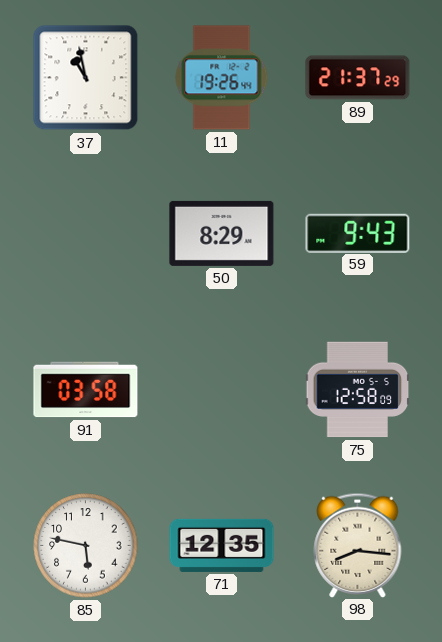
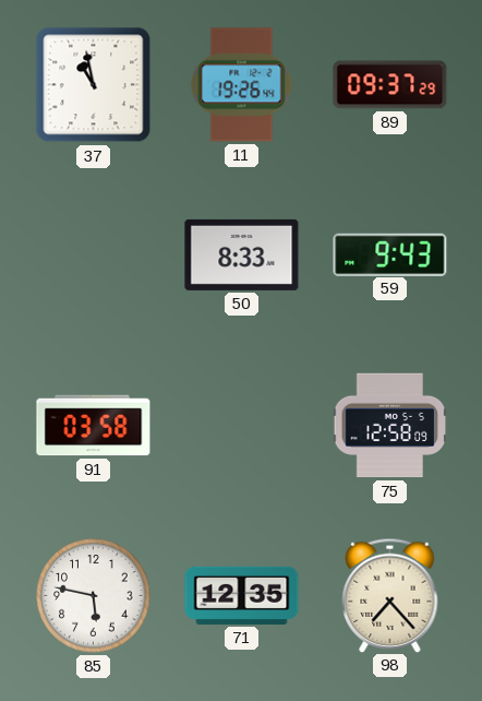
89: 21:37 -> 09:37
50: 8:29 -> 8:33
98: 8:16 -> 7:23
